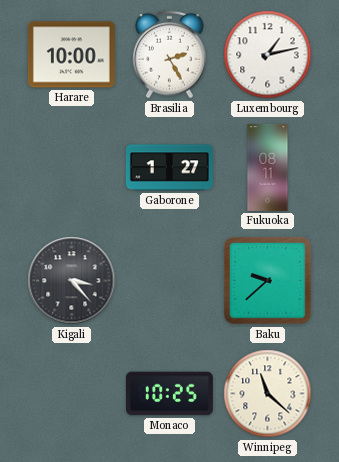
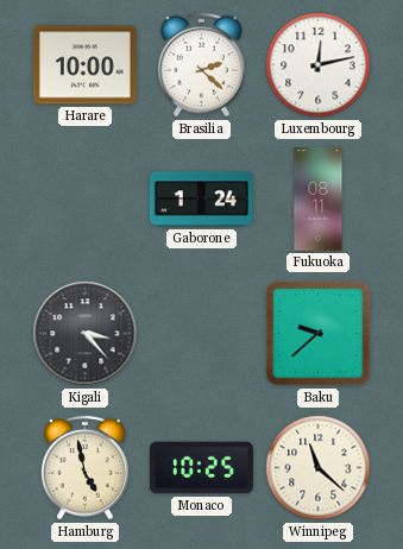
Brasilia: 2:25 -> 2:22
Luxembourg: 1:13 -> 12:13
Gaborone: 1:27 -> 1:24
Hamburg: none -> 4:58
